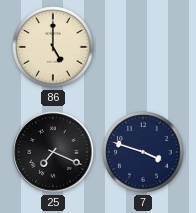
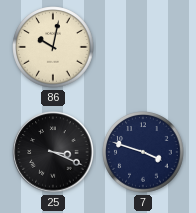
86: 5:00 -> 10:02
25: 7:19 -> 3:19
